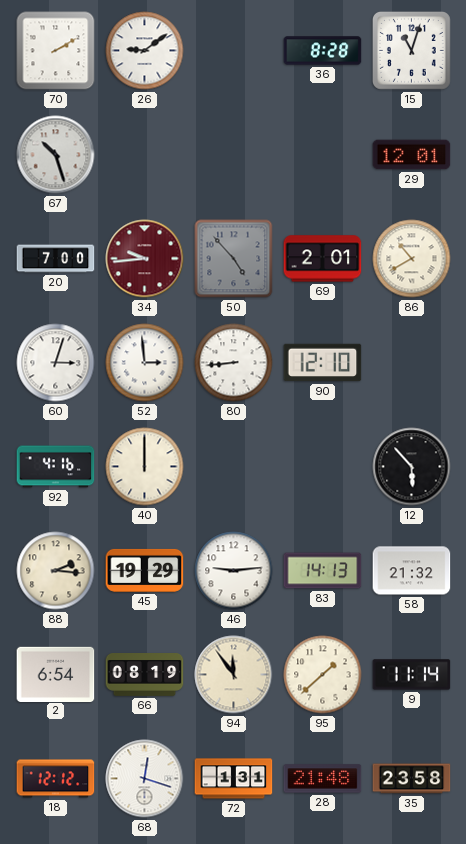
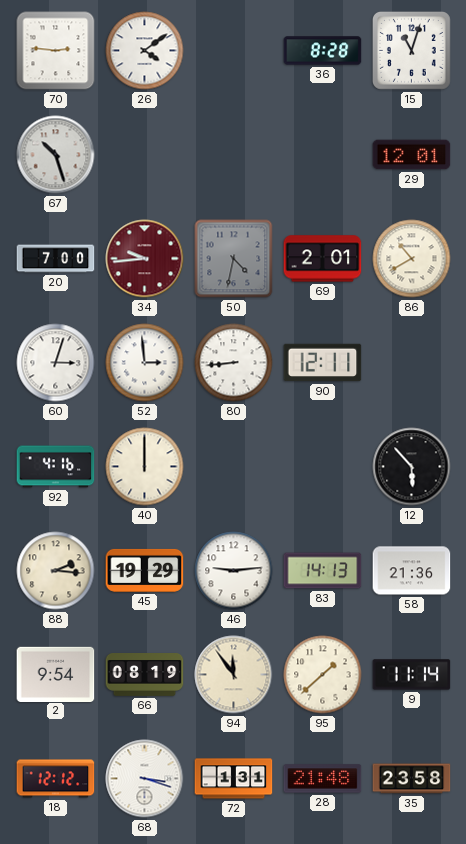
70: 2:10 -> 2:46
26: 9:09 -> 4:09
50: 4:53 -> 4:32
90: 12:10 -> 12:11
58: 21:32 -> 21:36
2: 6:54 -> 9:54
68: 12:18 -> 3:18
